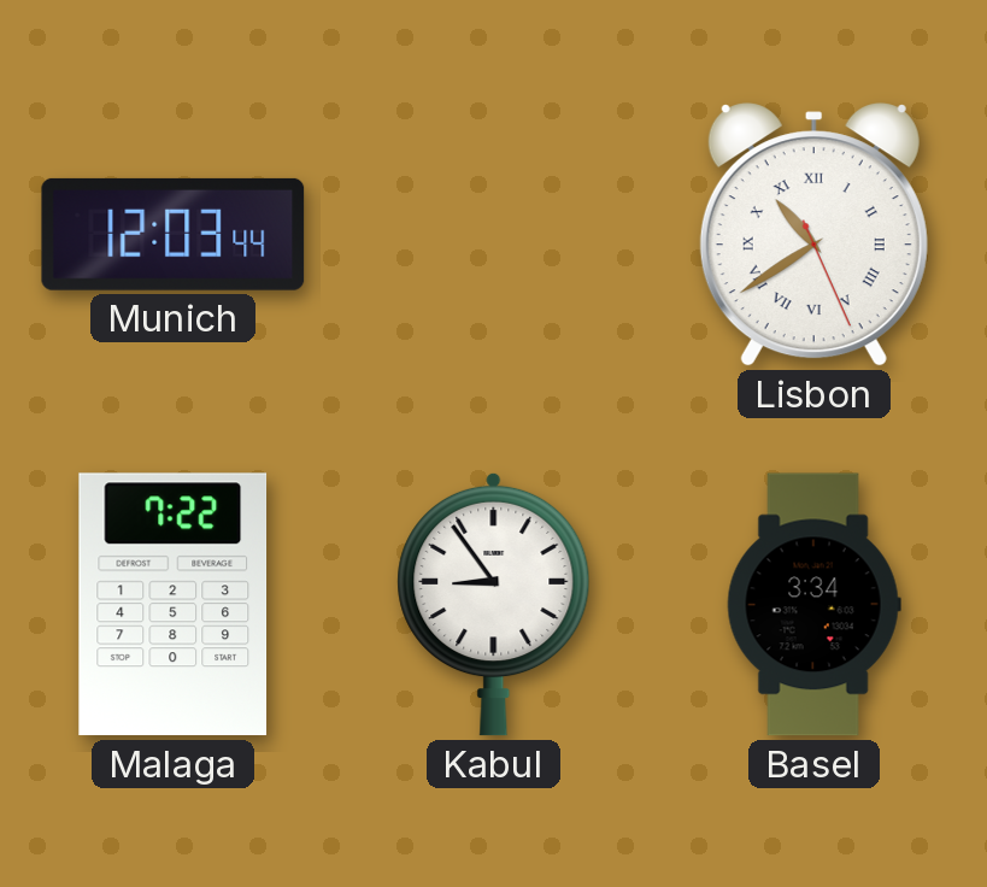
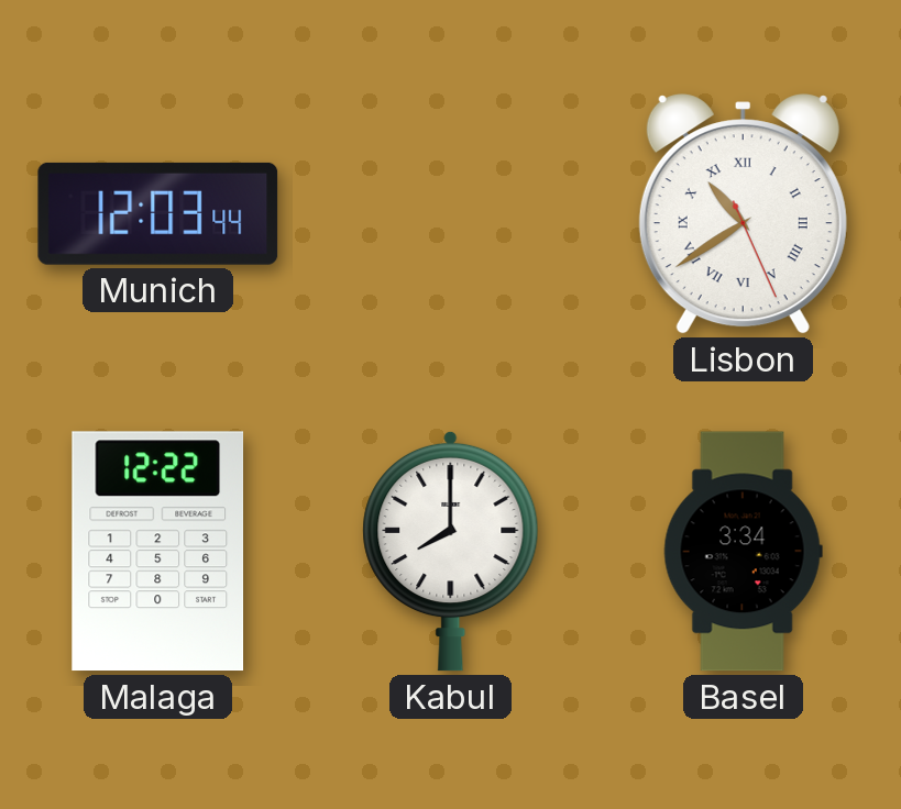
Malaga: 7:22 -> 12:22
Kabul: 8:54 -> 8:00
